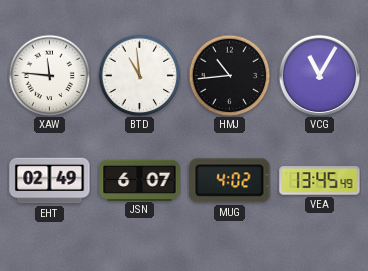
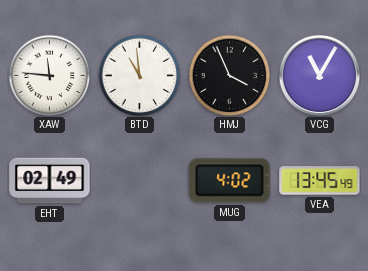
HMJ: 10:44 -> 3:56
JSN: 6:07 -> none
